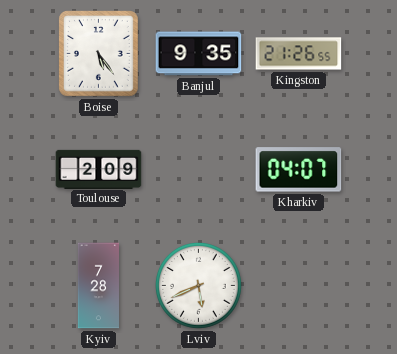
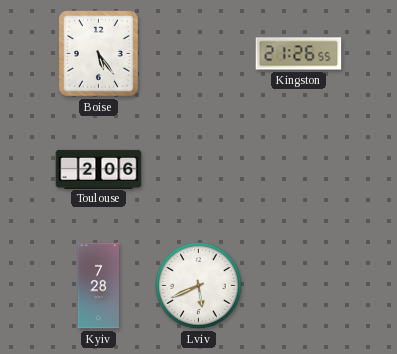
Banjul: 9:35 -> none
Toulouse: 2:09 -> 2:06
Kharkiv: 04:07 -> none
